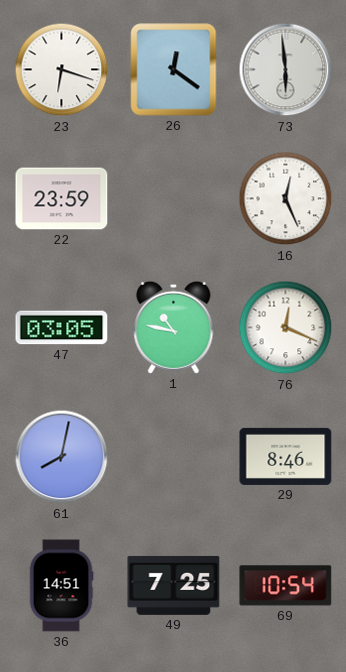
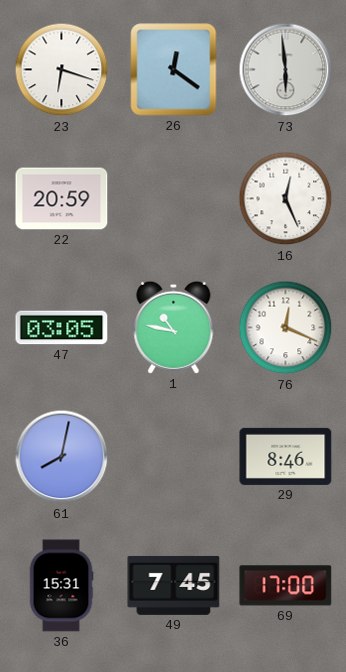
22: 23:59 -> 20:59
36: 14:51 -> 15:31
49: 7:25 -> 7:45
69: 10:54 -> 17:00
